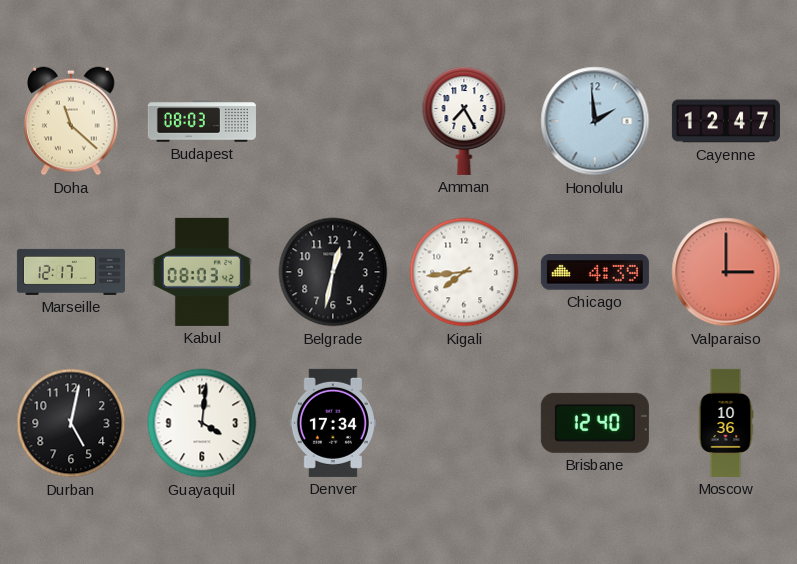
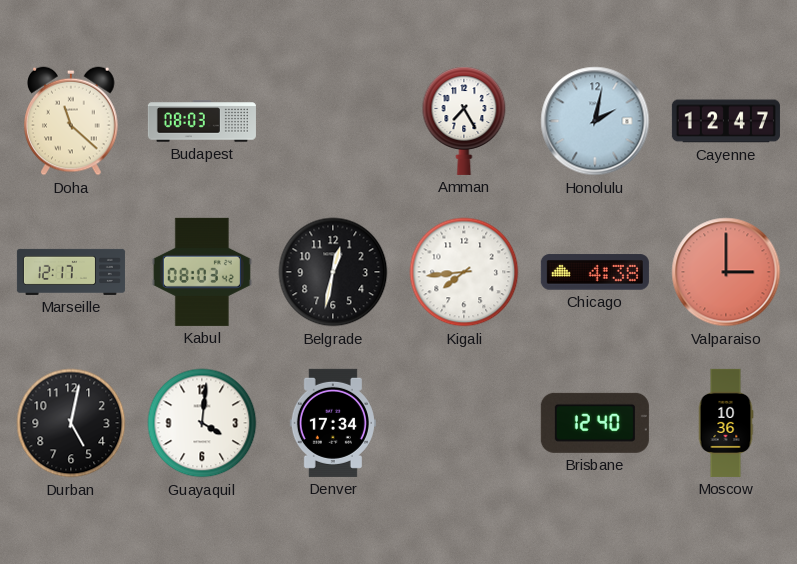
Honolulu: 1:59 -> 2:02
Chicago: 4:39 -> 4:38
